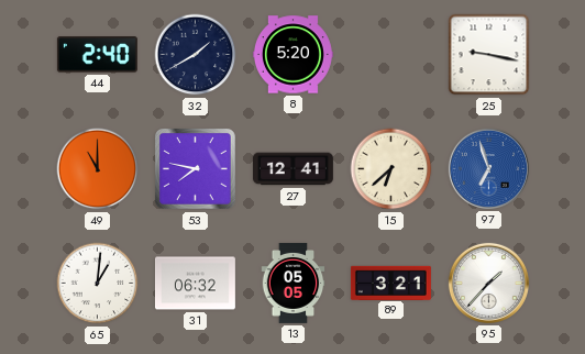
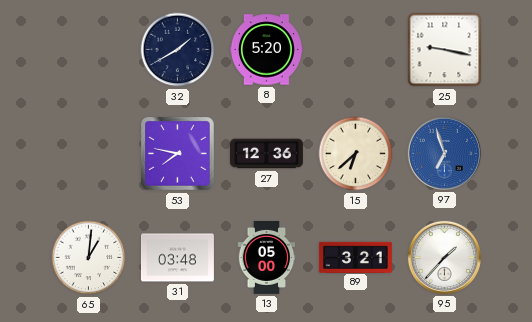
44: 2:40 -> none
49: 11:00 -> none
27: 12:41 -> 12:36
31: 06:32 -> 03:48
13: 05:05 -> 05:00
